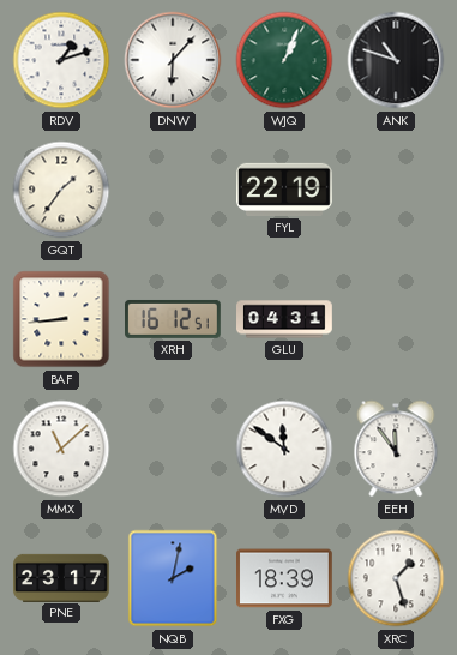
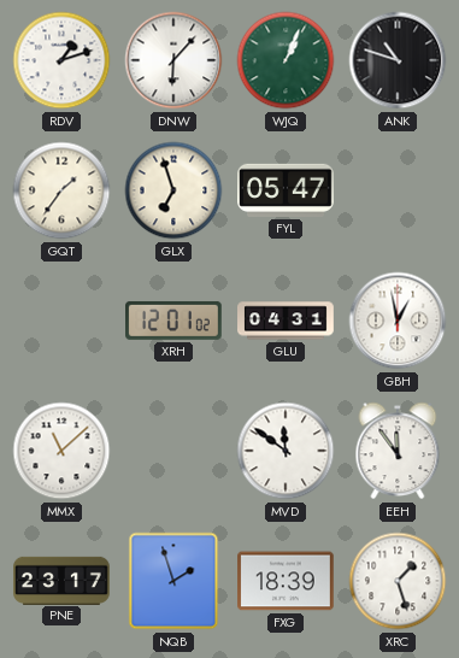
GLX: none -> 6:57
FYL: 22:19 -> 05:47
BAF: 8:44 -> none
XRH: 16:12 -> 12:01
GBH: none -> 12:58
NQB: 2:02 -> 1:57
